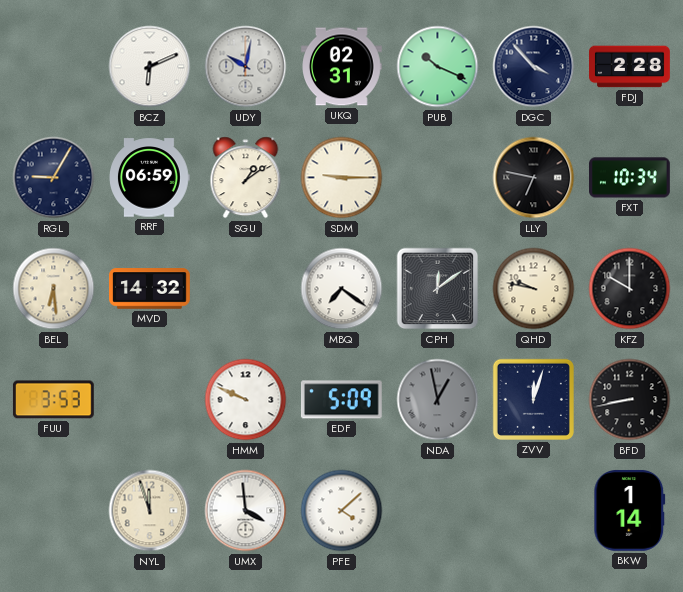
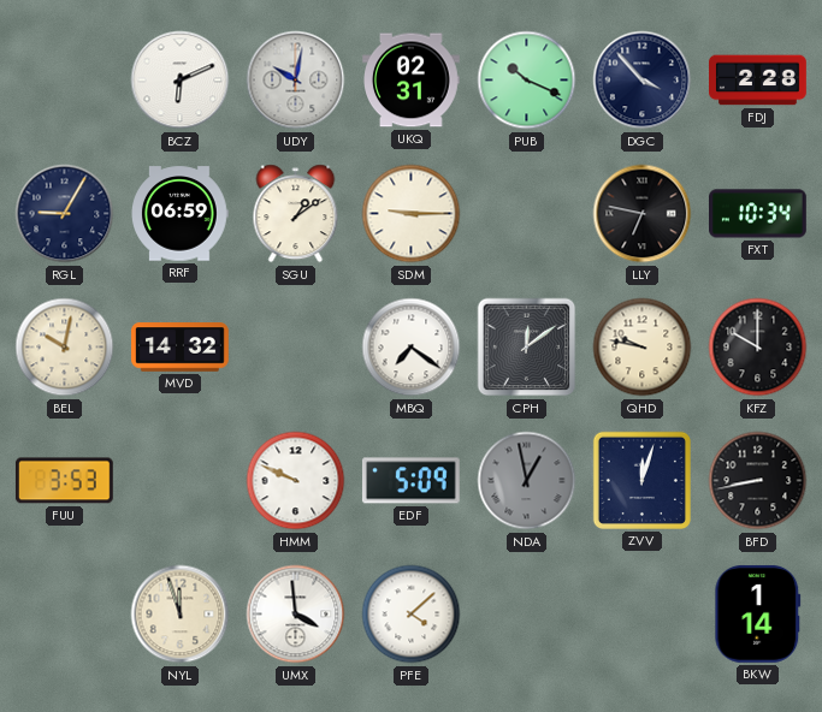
BEL: 6:29 -> 10:02
